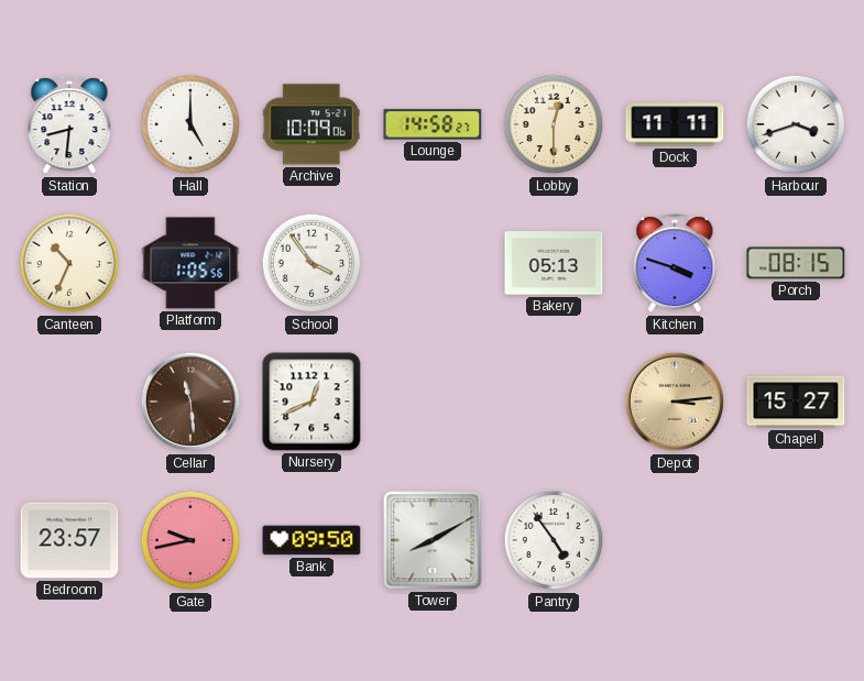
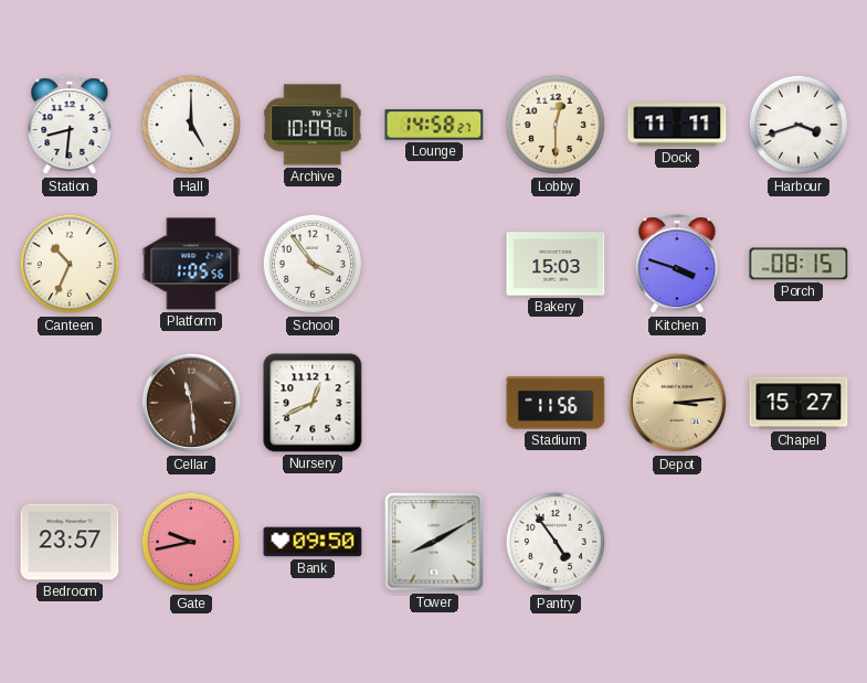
Bakery: 05:13 -> 15:03
Stadium: none -> 11:56
